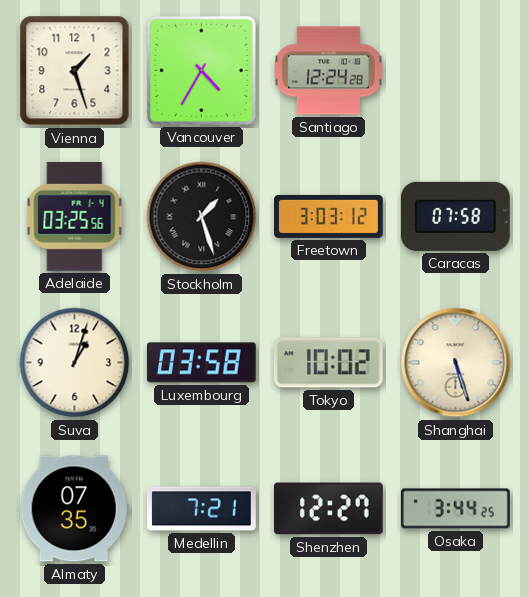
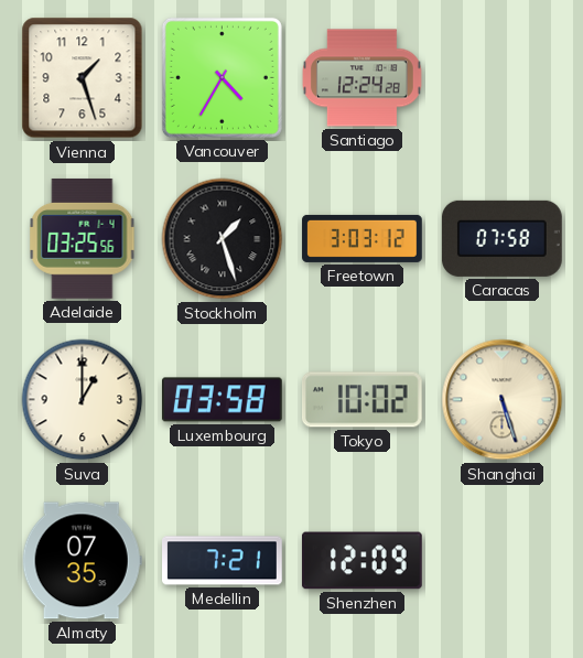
Suva: 1:03 -> 1:00
Shenzhen: 12:27 -> 12:09
Osaka: 3:44 -> none
